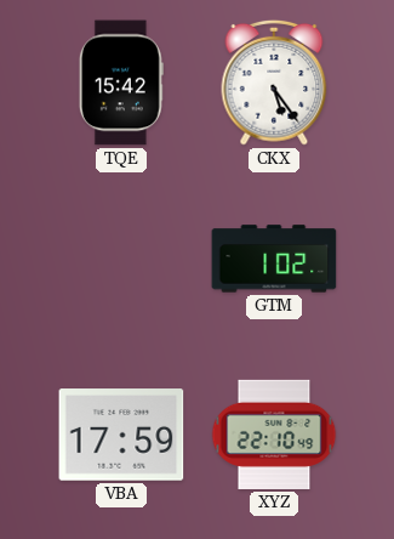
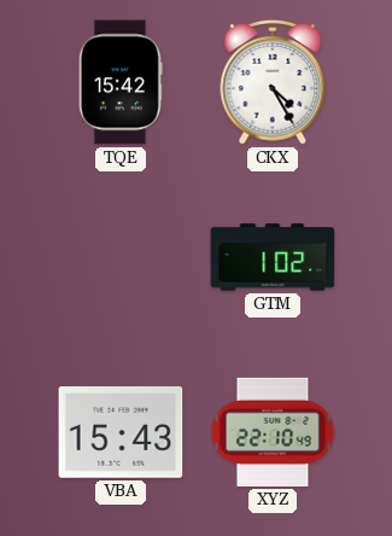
CKX: 5:24 -> 4:25
VBA: 17:59 -> 15:43
